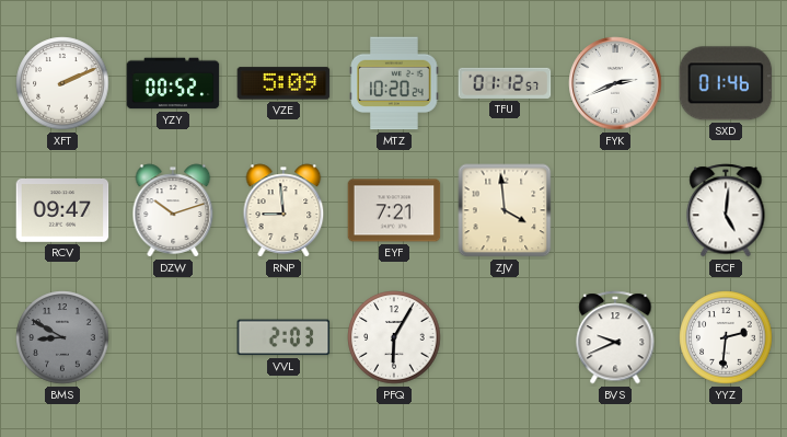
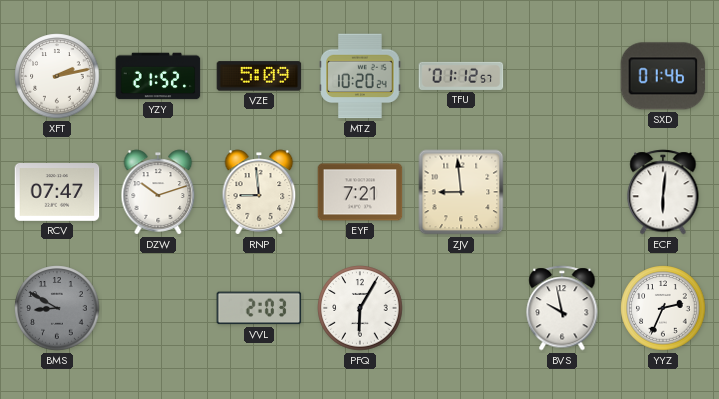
XFT: 2:11 -> 2:13
YZY: 00:52 -> 21:52
FYK: 2:41 -> none
RCV: 09:47 -> 07:47
ZJV: 3:59 -> 8:59
ECF: 5:01 -> 6:01
BVS: 9:41 -> 9:58
YYZ: 2:31 -> 2:34
